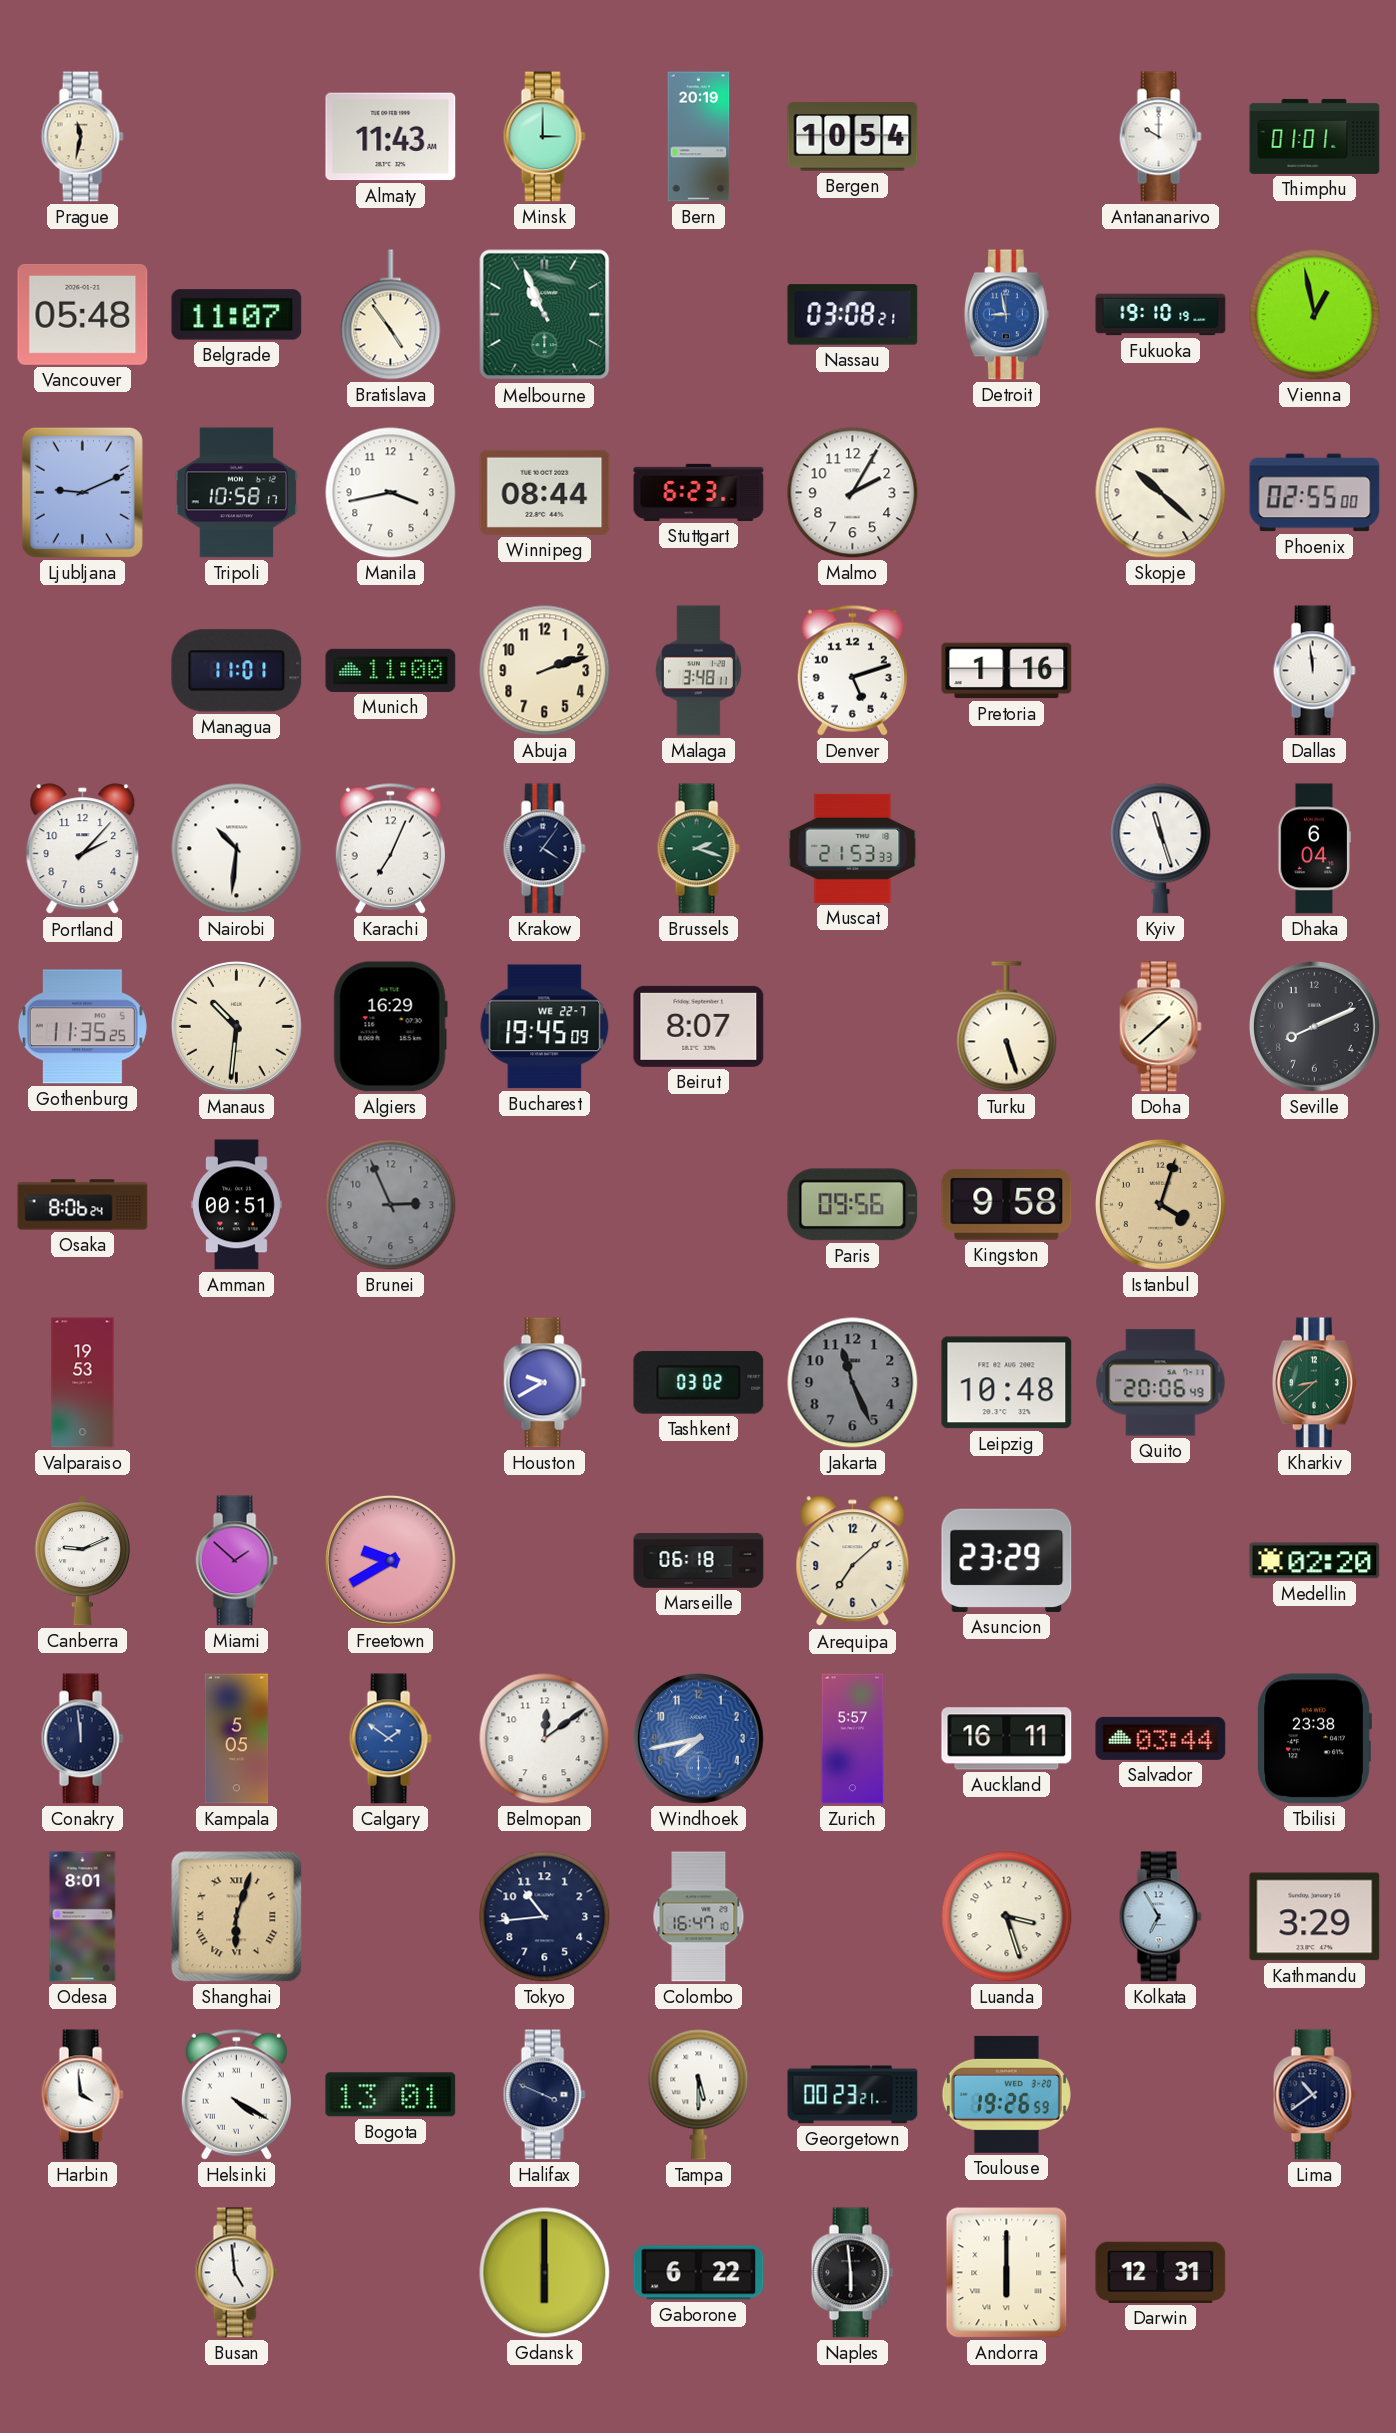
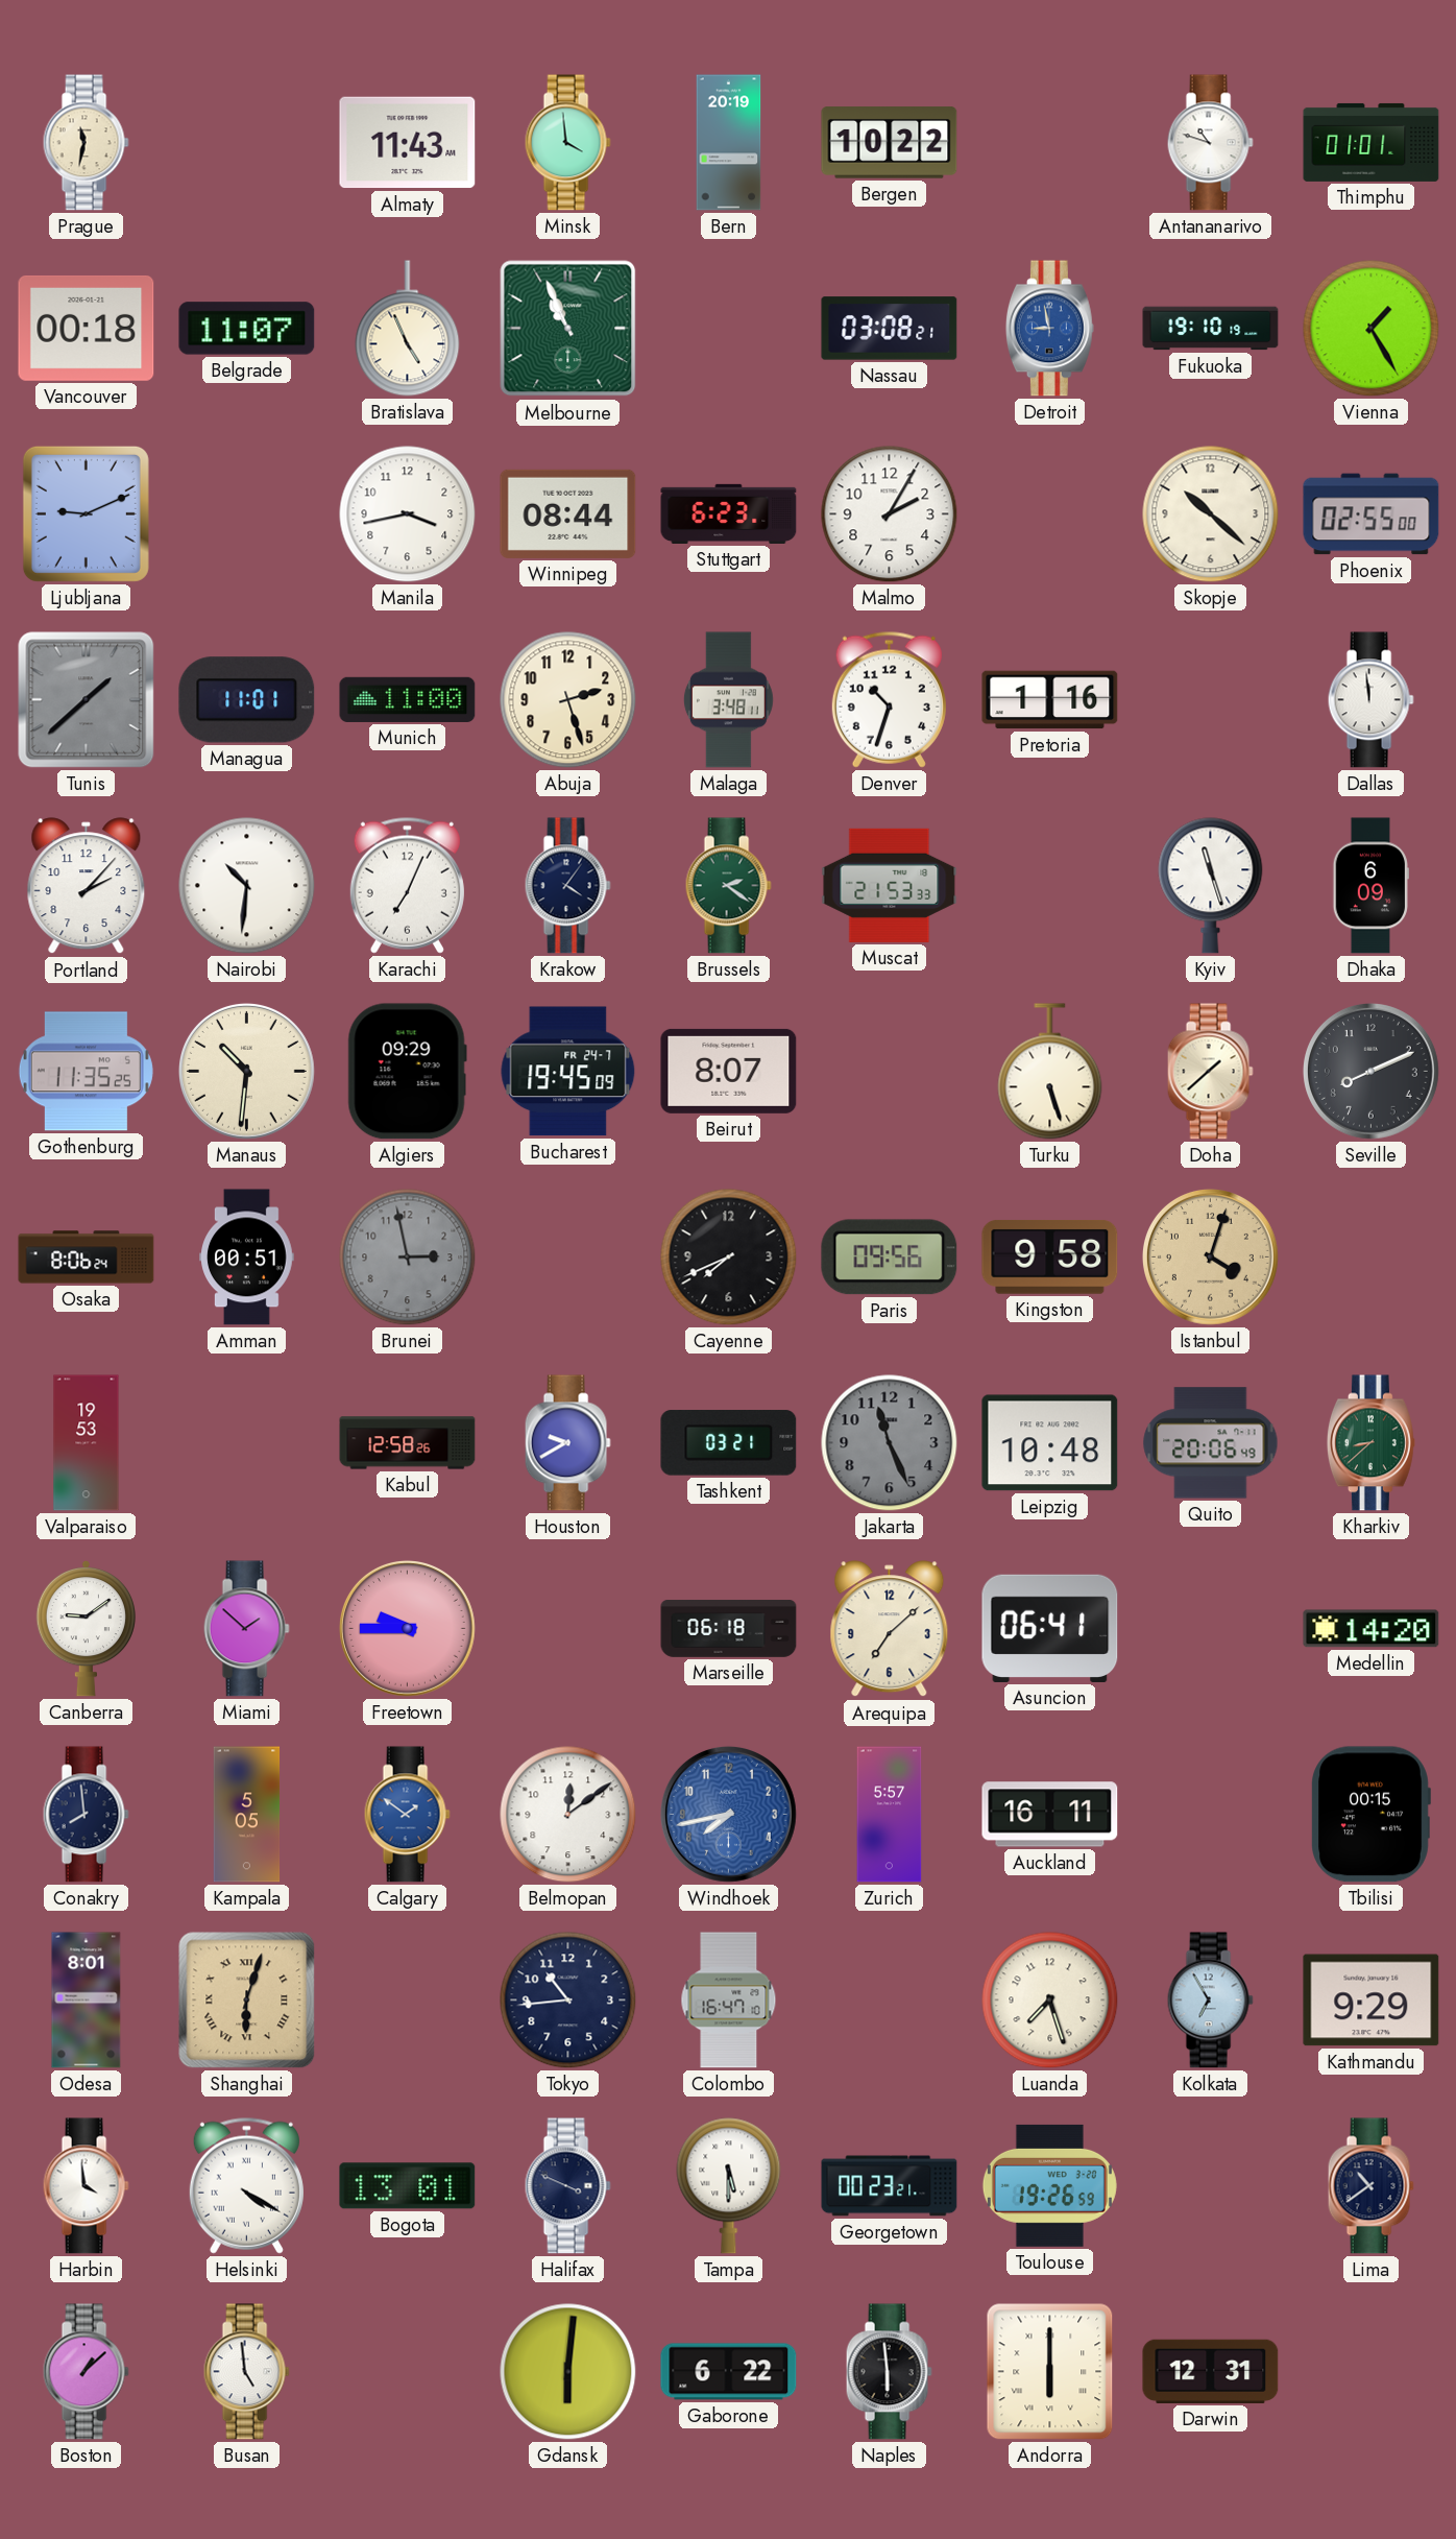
Minsk: 3:00 -> 3:59
Bergen: 10:54 -> 10:22
Antananarivo: 10:00 -> 10:48
Vancouver: 05:48 -> 00:18
Bratislava: 4:54 -> 4:56
Vienna: 12:58 -> 1:25
Tripoli: 10:58 -> none
Tunis: none -> 1:38
Abuja: 2:12 -> 2:27
Denver: 5:12 -> 10:33
Brussels: 2:18 -> 2:21
Dhaka: 6:04 -> 6:09
Algiers: 16:29 -> 09:29
Bucharest date: WE 22-7 -> FR 24-7
Brunei: 2:56 -> 2:58
Cayenne: none -> 7:41
Kabul: none -> 12:58
Tashkent: 03:02 -> 03:21
Canberra: 9:11 -> 9:09
Freetown: 9:40 -> 9:45
Asuncion: 23:29 -> 06:41
Medellin: 02:20 -> 14:20
Conakry: 11:59 -> 7:59
Salvador: 03:44 -> none
Tbilisi: 23:38 -> 00:15
Luanda: 3:27 -> 7:27
Kathmandu: 3:29 -> 9:29
Boston: none -> 1:08
Gdansk: 6:00 -> 6:01
